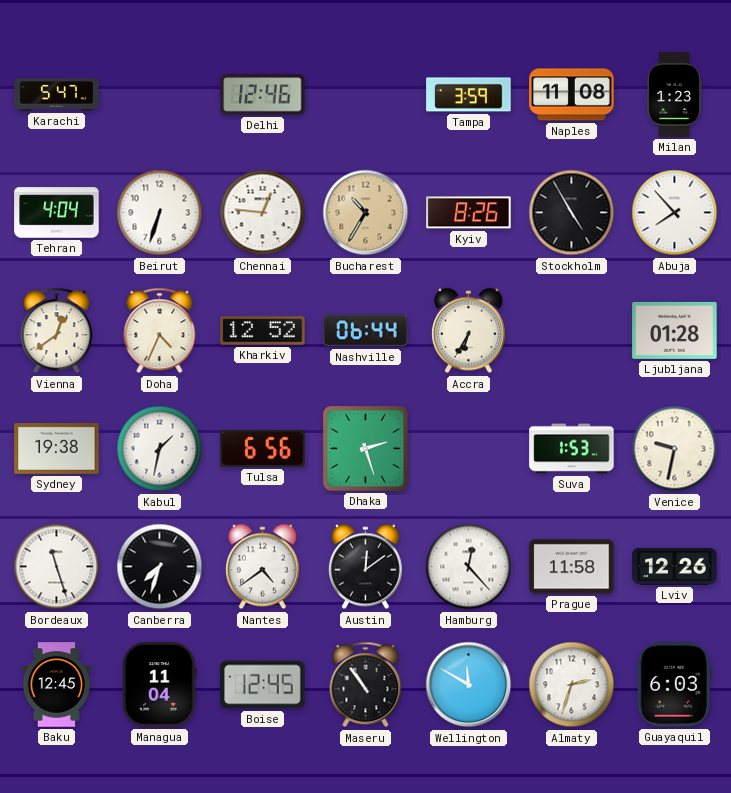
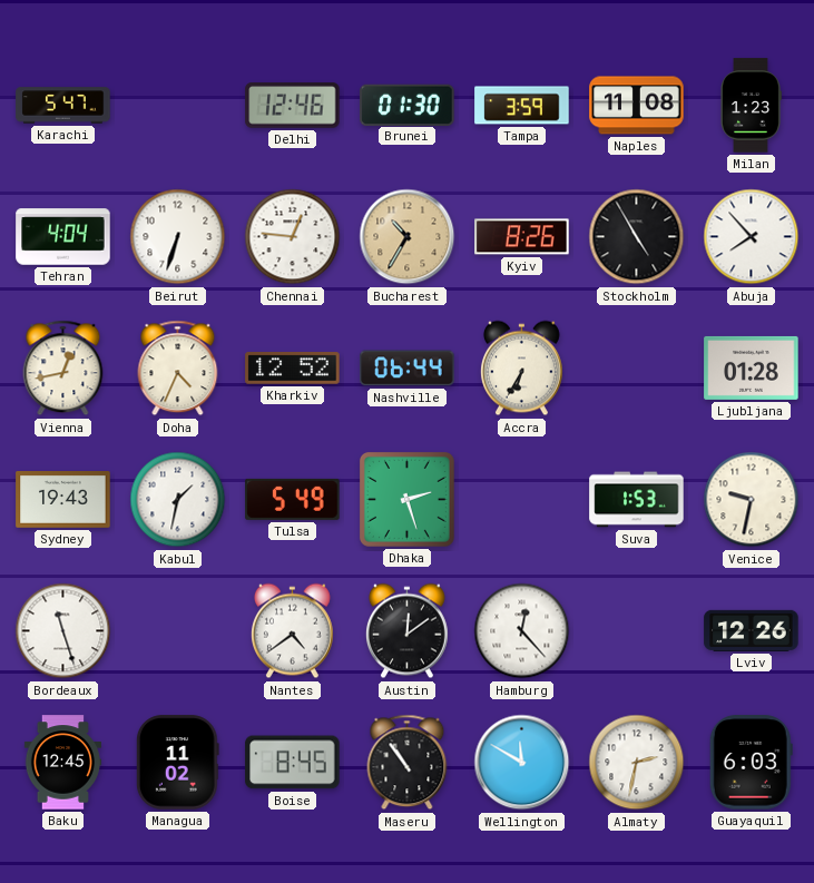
Brunei: none -> 01:30
Vienna: 12:39 -> 12:43
Sydney: 19:38 -> 19:43
Tulsa: 6:56 -> 5:49
Canberra: 7:33 -> none
Prague: 11:58 -> none
Managua: 11:04 -> 11:02
Boise: 12:45 -> 8:45
Almaty: 2:33 -> 2:32
